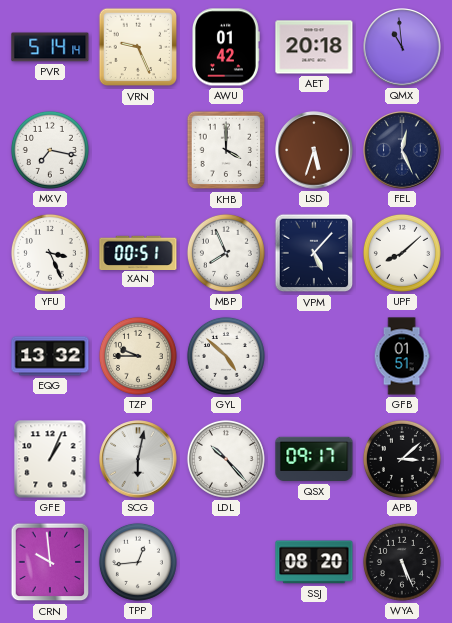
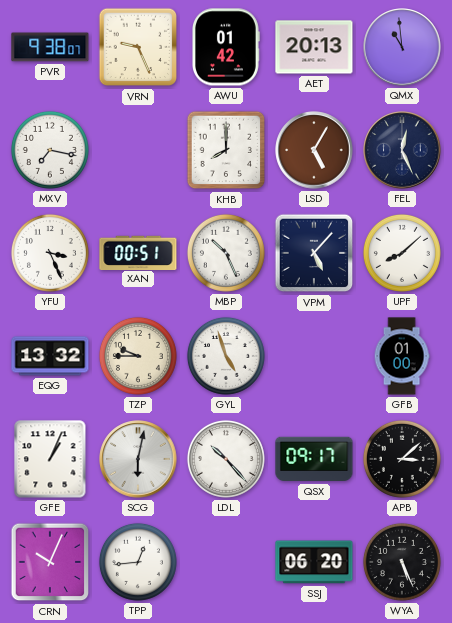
PVR: 5:14 -> 9:38
AET: 20:18 -> 20:13
KHB: 4:00 -> 8:00
LSD: 5:33 -> 5:05
MBP: 7:56 -> 10:26
GYL: 4:52 -> 4:57
GFB: 01:51 -> 01:00
CRN: 9:59 -> 10:04
SSJ: 08:20 -> 06:20
